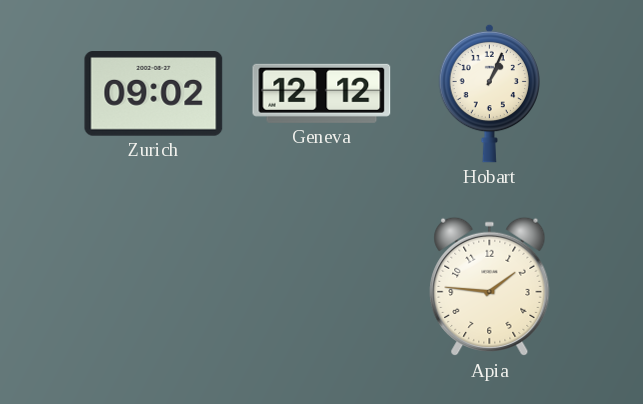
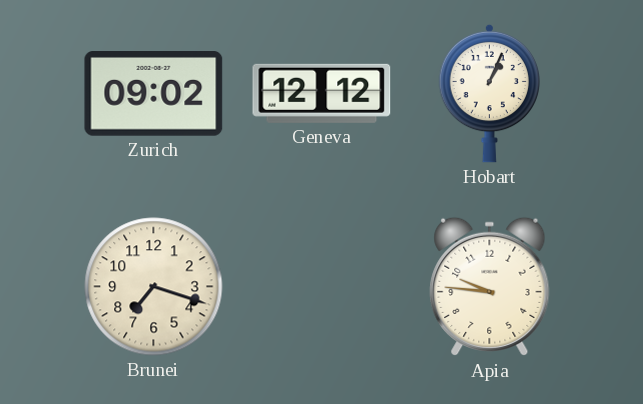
Brunei: none -> 7:18
Apia: 1:46 -> 9:46
